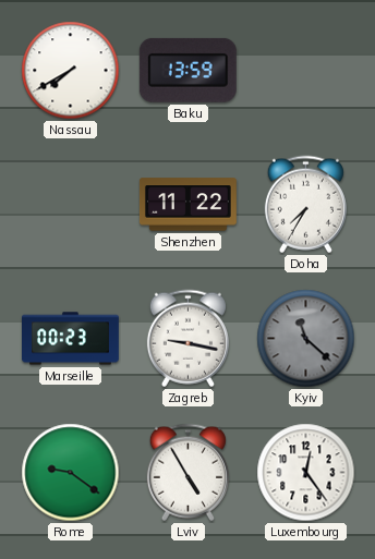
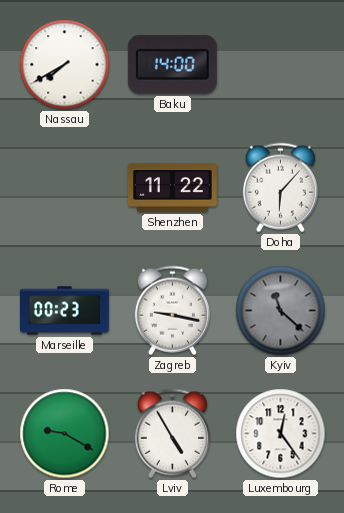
Baku: 13:59 -> 14:00
Doha: 7:35 -> 6:07
Rome: 9:21 -> 9:20
